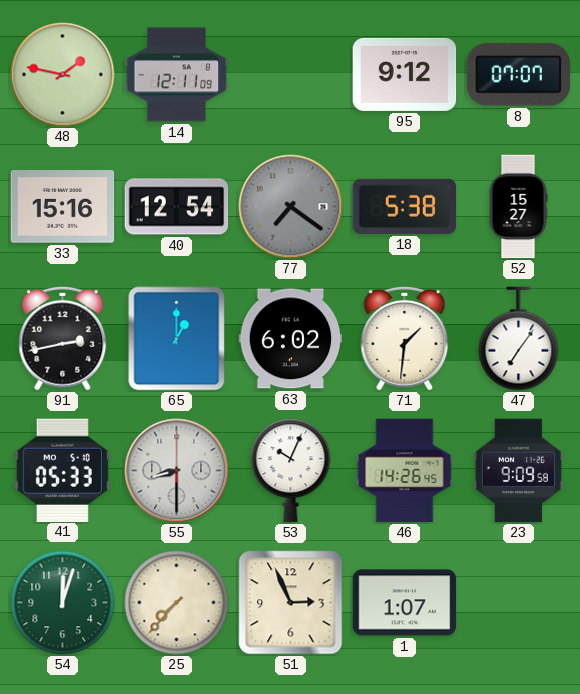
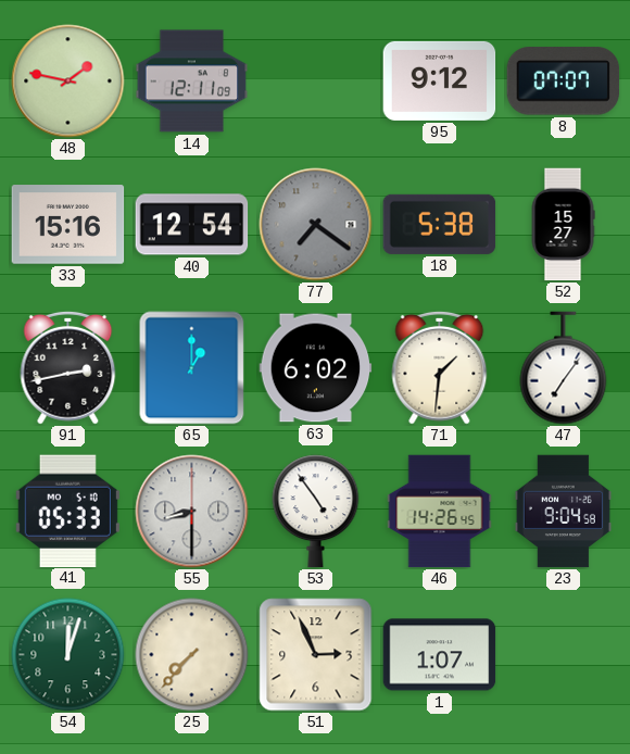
53: 10:04 -> 4:54
23: 9:09 -> 9:04
